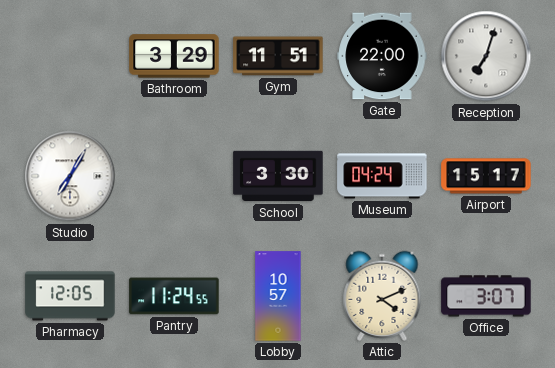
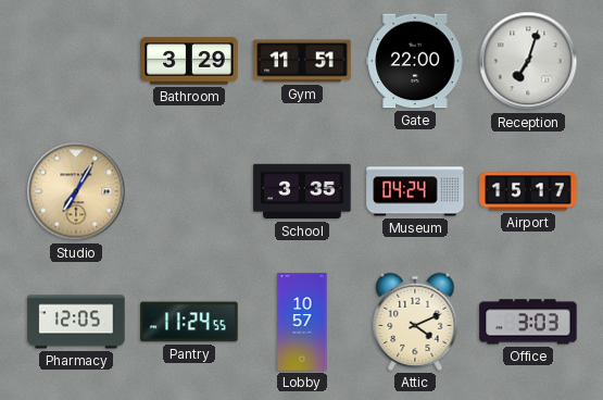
Studio dial: white -> champagne
School: 3:30 -> 3:35
Office: 3:07 -> 3:03
